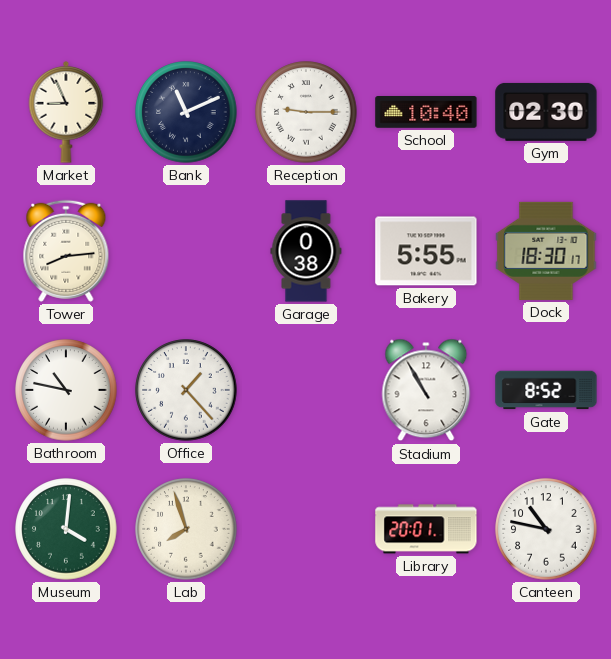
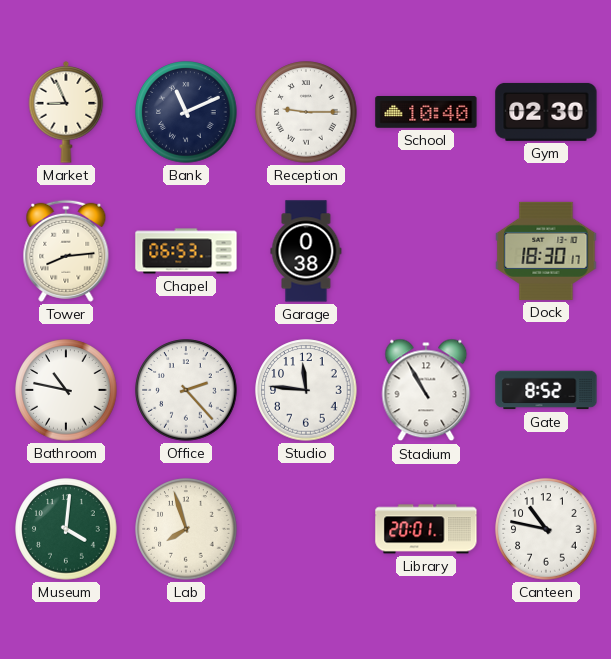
Chapel: none -> 06:53
Bakery: 5:55 -> none
Office: 1:23 -> 2:23
Studio: none -> 11:46
